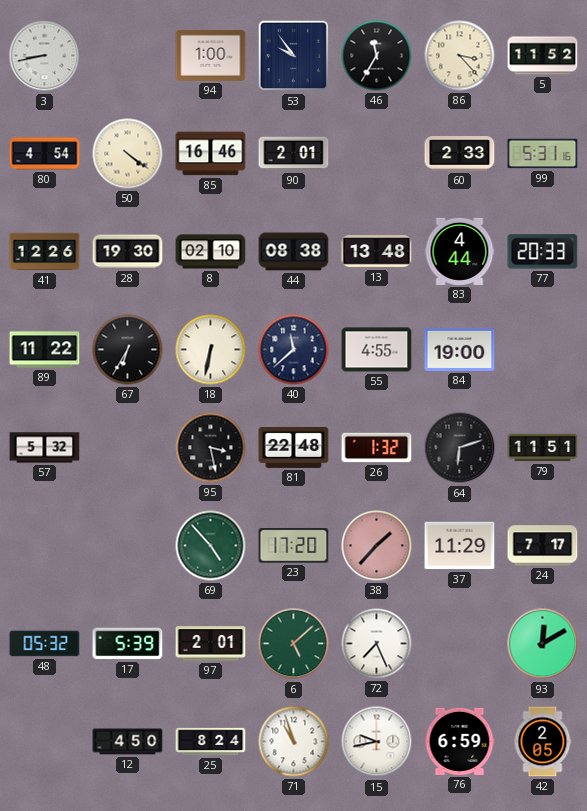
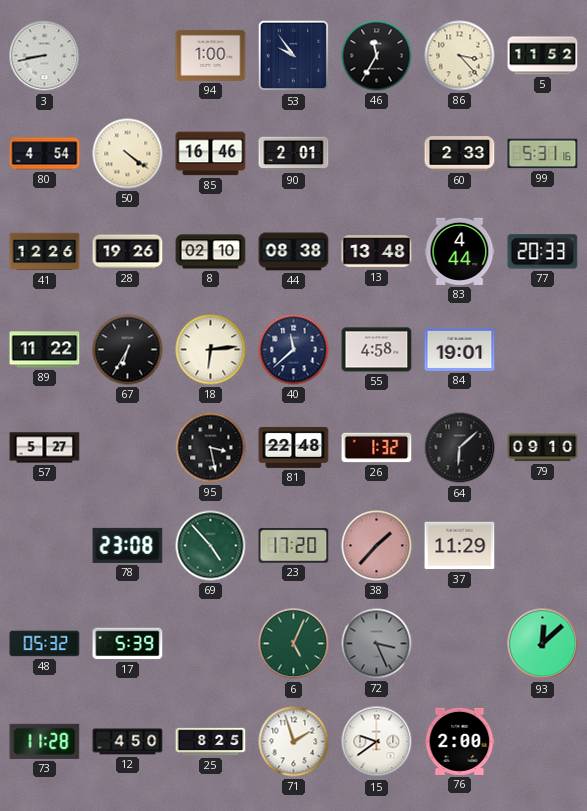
28: 19:30 -> 19:26
18: 6:32 -> 6:14
55: 4:55 -> 4:58
84: 19:00 -> 19:01
57: 5:32 -> 5:27
64: 6:12 -> 6:08
79: 11:51 -> 09:10
78: none -> 23:08
24: 7:17 -> none
97: 2:01 -> none
6: 5:08 -> 5:04
72: 7:26 -> 3:26
72 dial: white -> grey
93: 12:10 -> 12:08
73: none -> 11:28
25: 8:24 -> 8:25
71: 10:57 -> 1:57
15: 9:43 -> 9:39
76: 6:59 -> 2:00
42: 2:05 -> none
